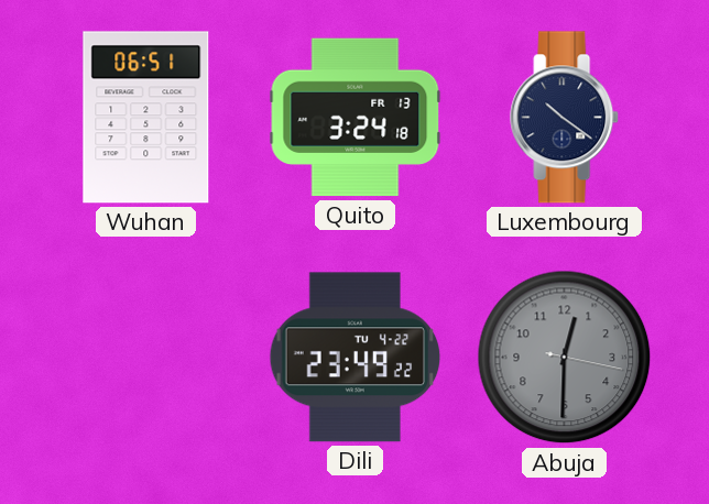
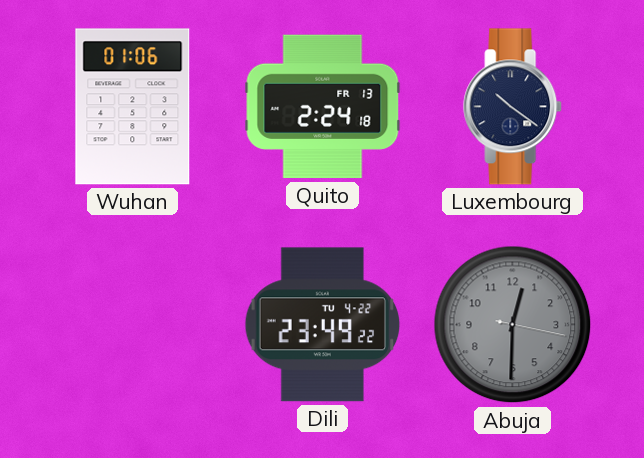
Wuhan: 06:51 -> 01:06
Quito: 3:24 -> 2:24
